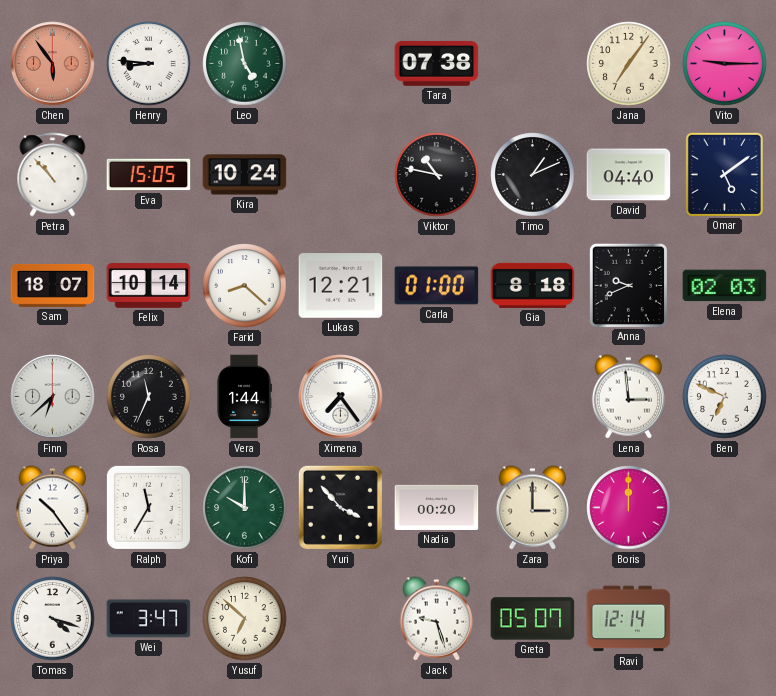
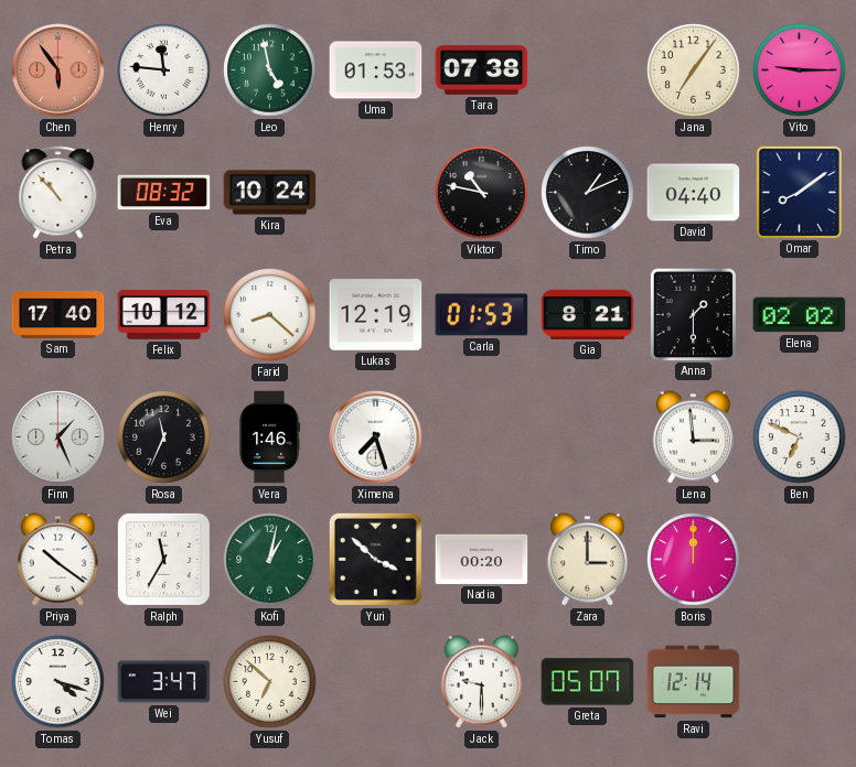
Henry: 8:46 -> 11:46
Uma: none -> 01:53
Eva: 15:05 -> 08:32
Omar: 5:09 -> 8:09
Sam: 18:07 -> 17:40
Felix: 10:14 -> 10:12
Lukas: 12:21 -> 12:19
Carla: 01:00 -> 01:53
Gia: 8:18 -> 8:21
Anna: 9:41 -> 1:30
Elena: 02:03 -> 02:02
Finn: 6:38 -> 1:26
Vera: 1:44 -> 1:46
Ximena: 7:24 -> 7:27
Priya: 10:24 -> 10:21
Kofi: 10:00 -> 1:02
Yuri: 3:53 -> 3:52
Jack: 9:27 -> 9:30
